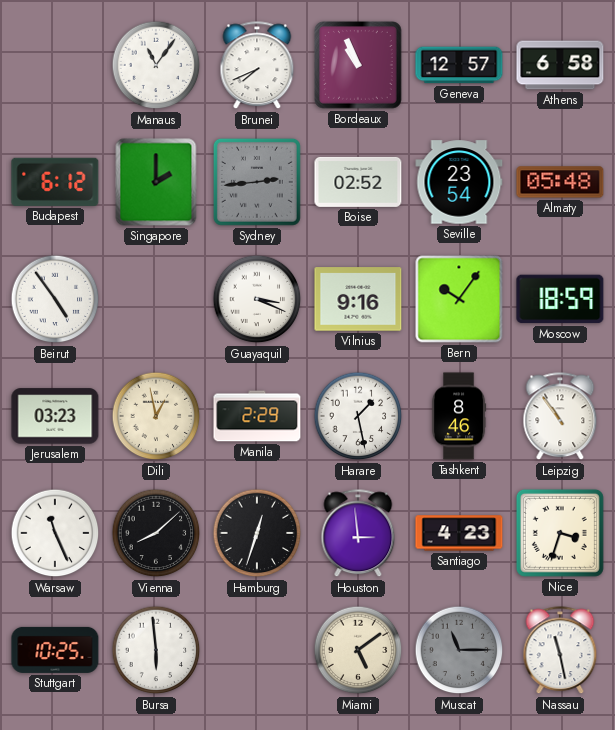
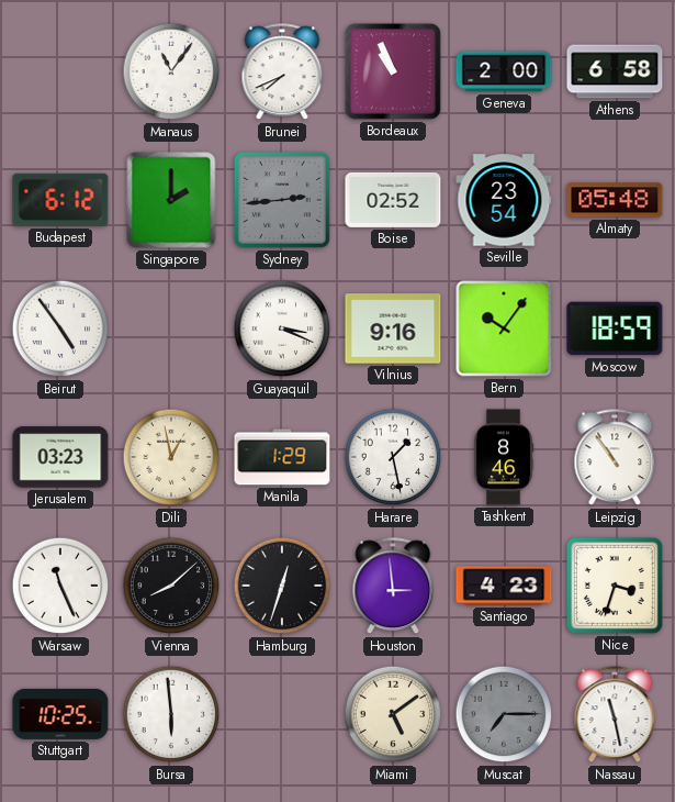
Geneva: 12:57 -> 2:00
Manila: 2:29 -> 1:29
Muscat: 11:15 -> 7:15
